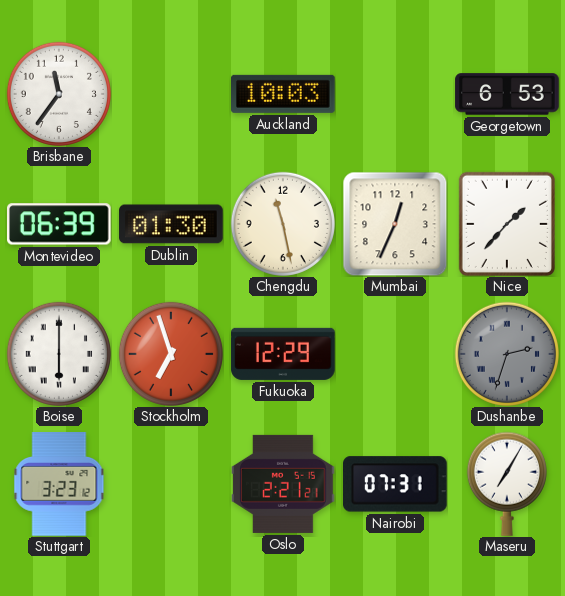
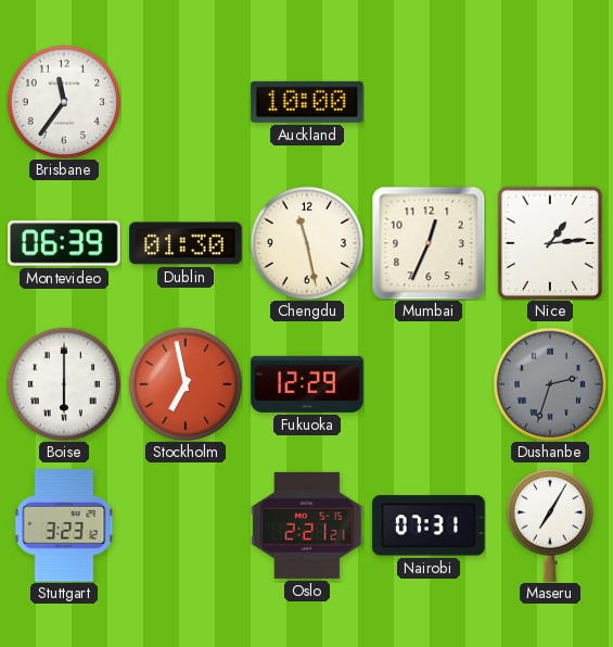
Auckland: 10:03 -> 10:00
Georgetown: 6:53 -> none
Nice: 1:37 -> 1:14
Stockholm: 6:57 -> 6:58
